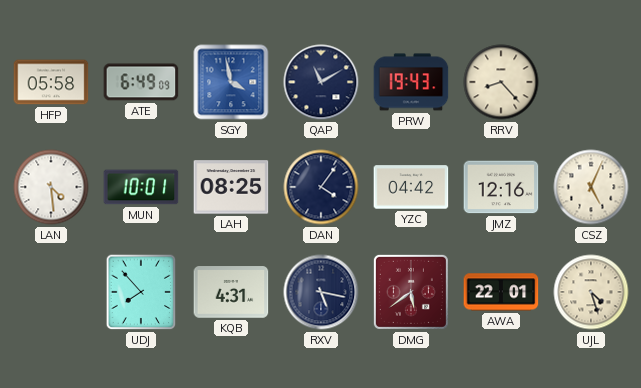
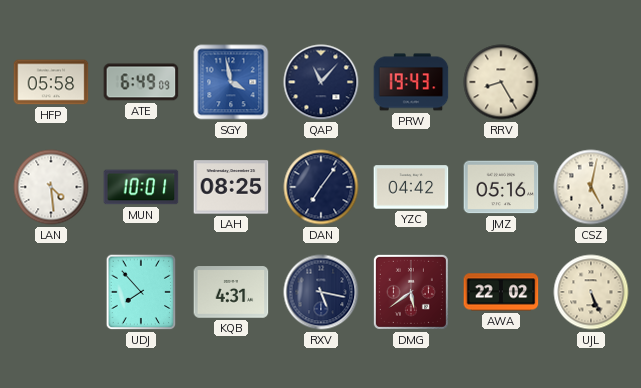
QAP: 11:10 -> 11:07
RRV: 8:23 -> 8:25
DAN: 4:06 -> 7:06
JMZ: 12:16 -> 05:16
CSZ: 5:04 -> 5:02
AWA: 22:01 -> 22:02
UJL: 4:27 -> 5:26
